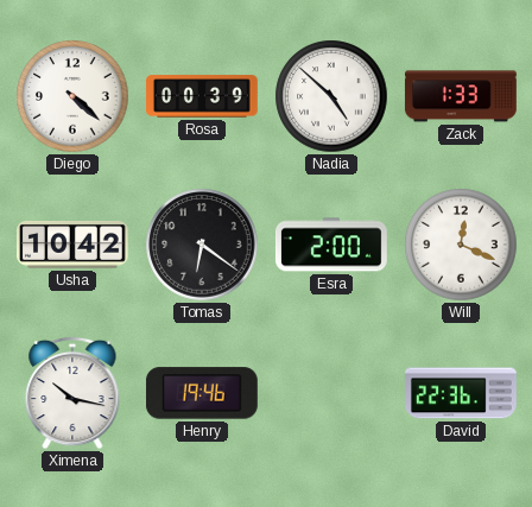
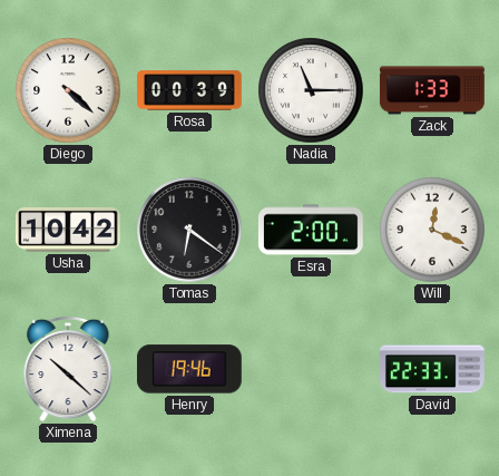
Nadia: 4:52 -> 11:15
Ximena: 10:17 -> 10:22
David: 22:36 -> 22:33
